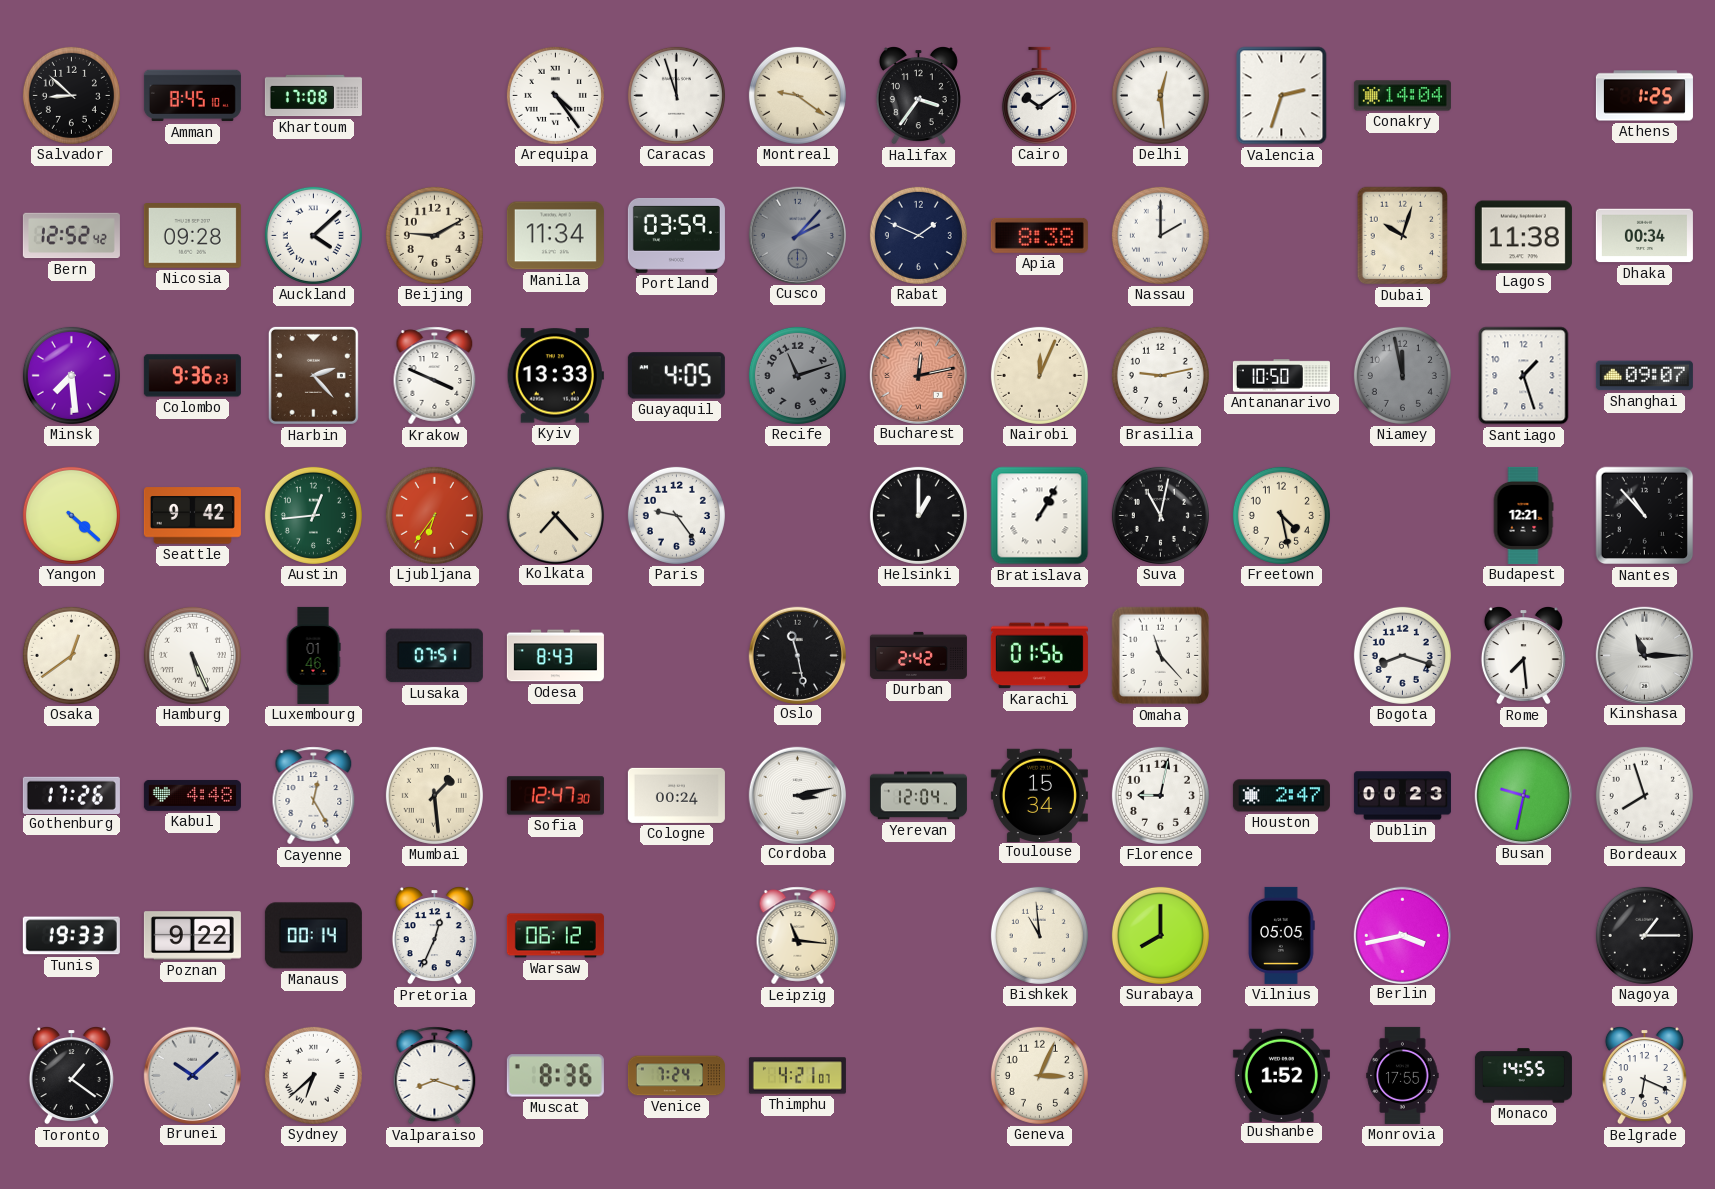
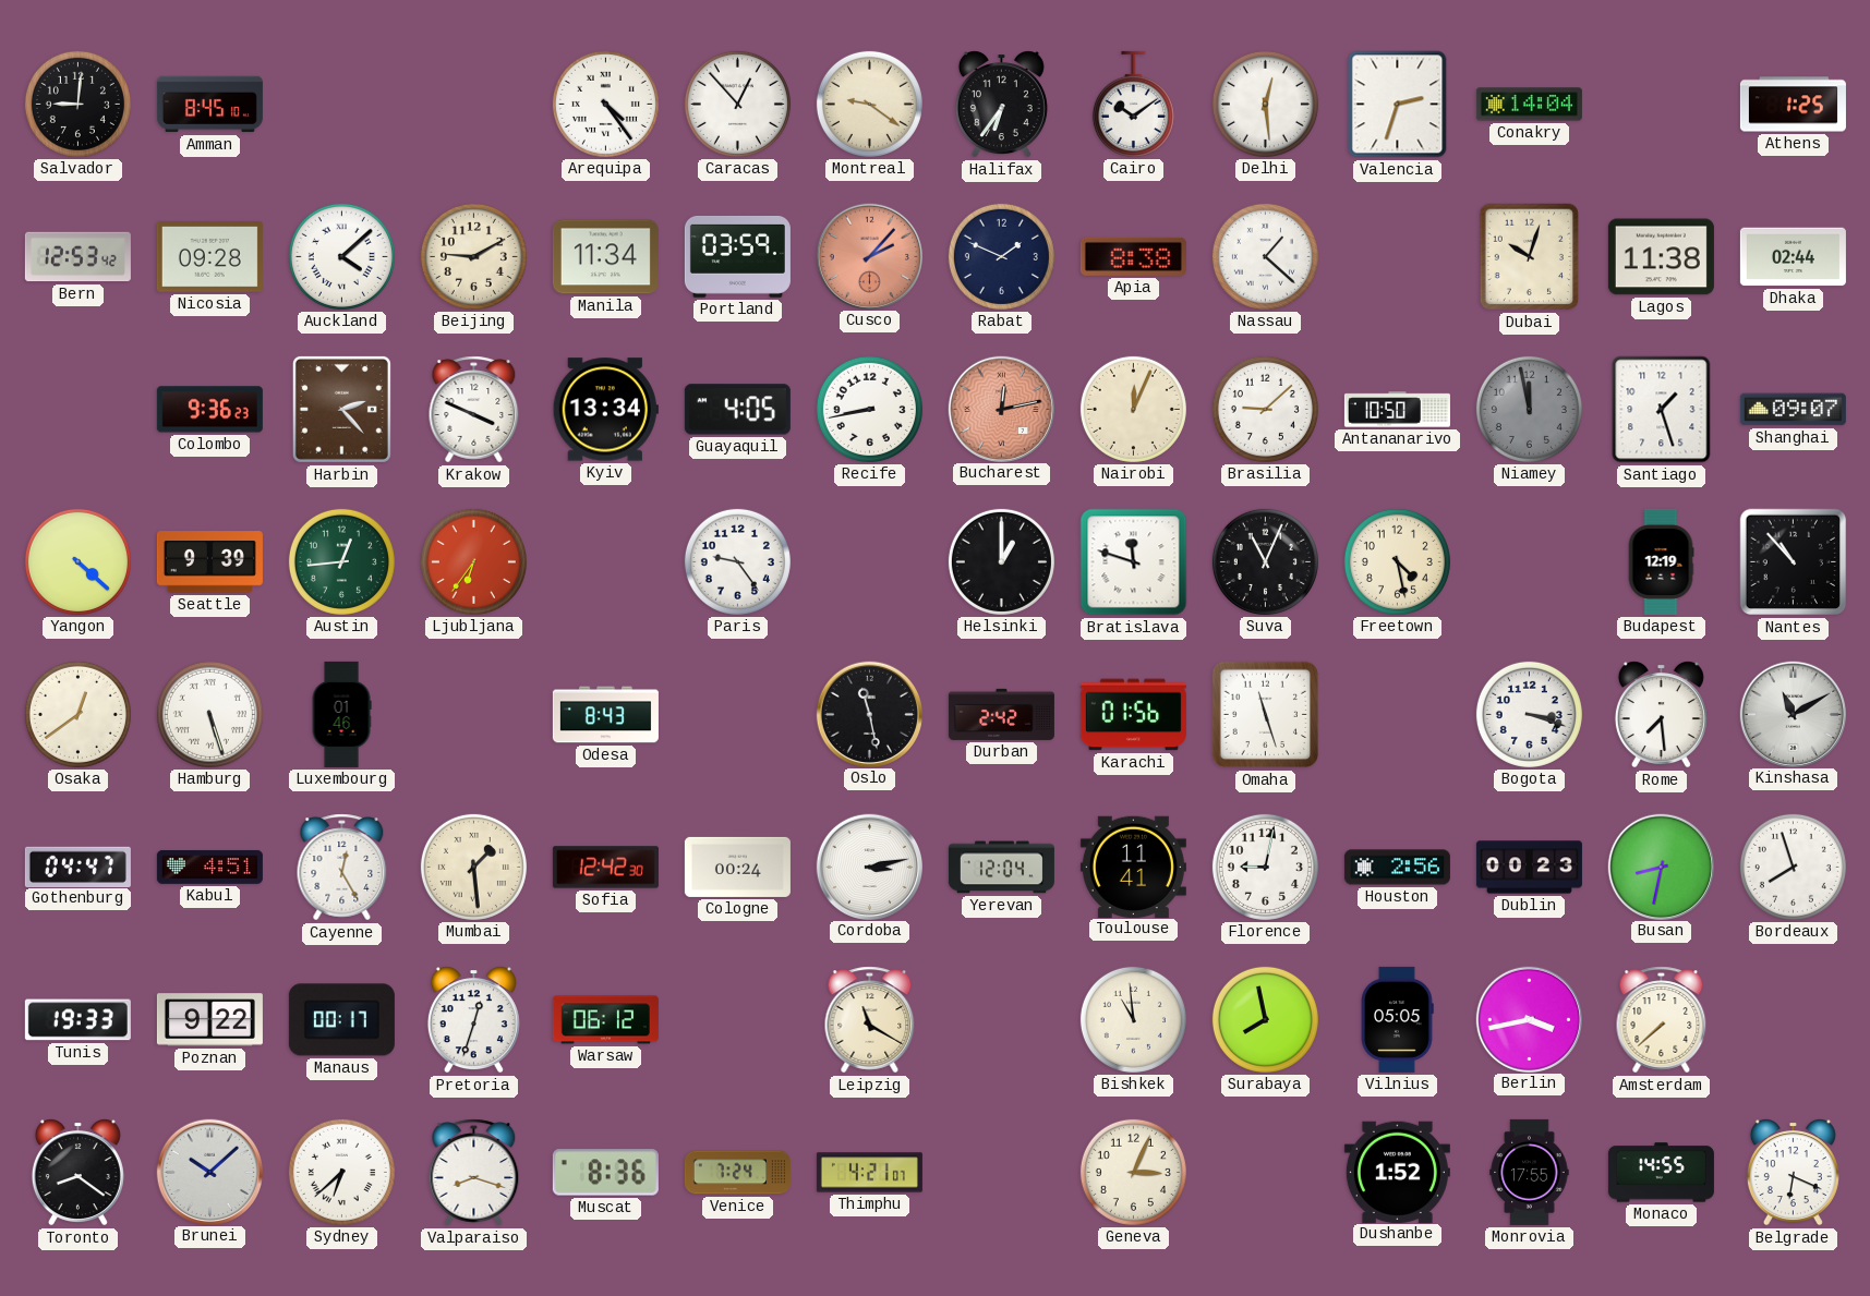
Salvador: 8:52 -> 9:01
Khartoum: 17:08 -> none
Caracas: 11:57 -> 12:53
Halifax: 3:36 -> 6:36
Bern: 12:52 -> 12:53
Cusco dial: grey -> salmon
Nassau: 2:00 -> 1:22
Dhaka: 00:34 -> 02:44
Minsk: 7:29 -> none
Kyiv: 13:33 -> 13:34
Recife: 11:12 -> 8:43
Recife dial: grey -> white
Brasilia: 9:13 -> 9:08
Seattle: 9:42 -> 9:39
Kolkata: 7:23 -> none
Bratislava: 1:05 -> 11:48
Suva: 11:02 -> 11:04
Budapest: 12:21 -> 12:19
Hamburg: 5:26 -> 5:27
Lusaka: 07:51 -> none
Omaha: 11:23 -> 11:27
Bogota: 8:18 -> 3:18
Kinshasa: 11:15 -> 11:10
Gothenburg: 17:26 -> 04:47
Kabul: 4:48 -> 4:51
Sofia: 12:47 -> 12:42
Toulouse: 15:34 -> 11:41
Houston: 2:47 -> 2:56
Busan: 9:32 -> 8:32
Manaus: 00:14 -> 00:17
Pretoria: 12:34 -> 12:33
Leipzig: 11:16 -> 11:20
Surabaya: 8:00 -> 7:58
Amsterdam: none -> 7:38
Nagoya: 1:15 -> none
Toronto: 1:21 -> 8:21
